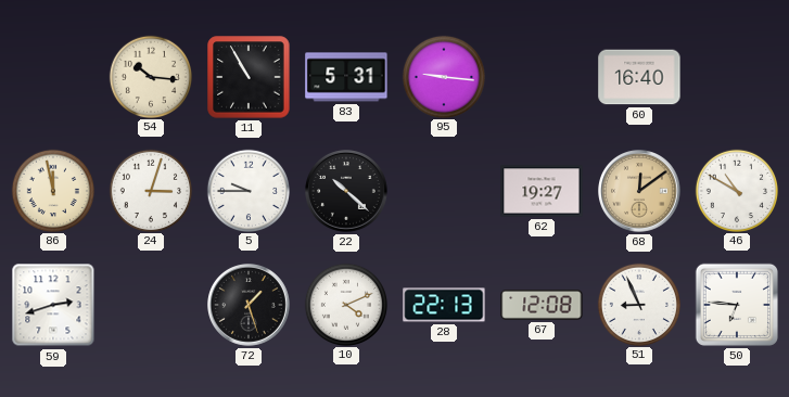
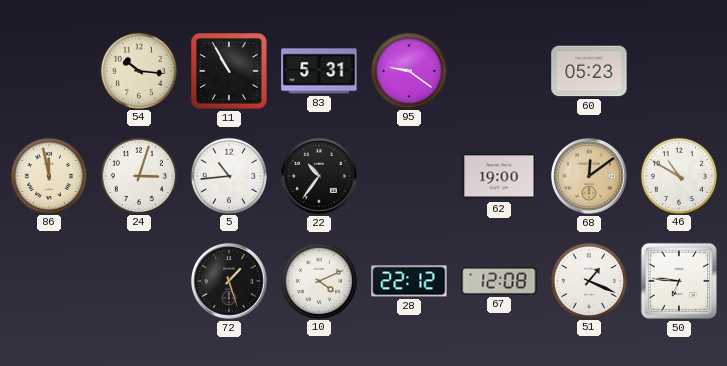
95: 9:16 -> 9:21
60: 16:40 -> 05:23
5: 9:45 -> 10:44
22: 10:22 -> 10:36
62: 19:27 -> 19:00
59: 2:42 -> none
28: 22:13 -> 22:12
51: 8:56 -> 1:19
